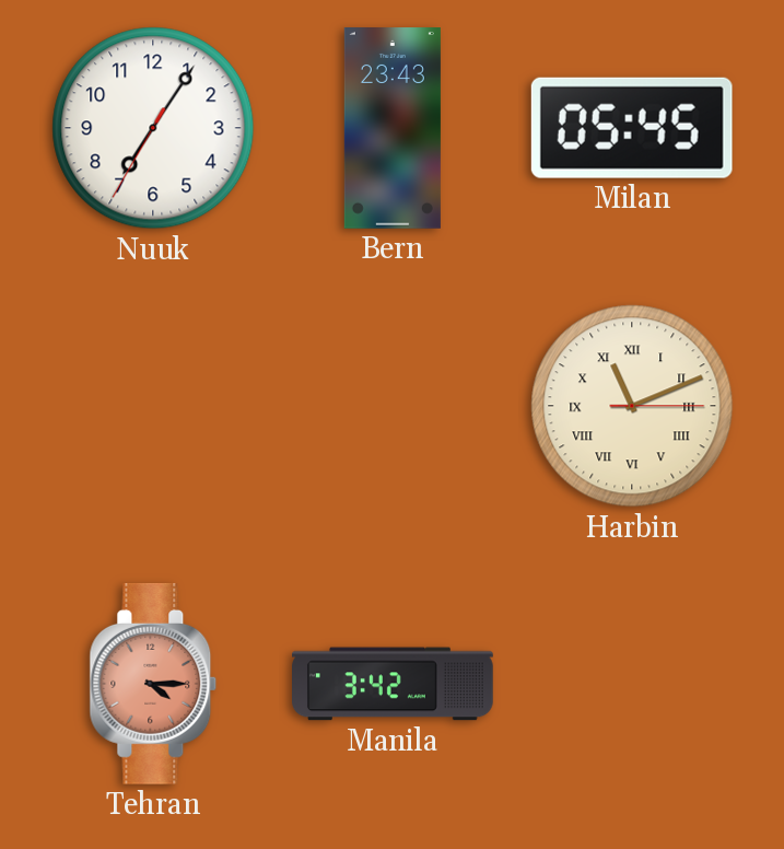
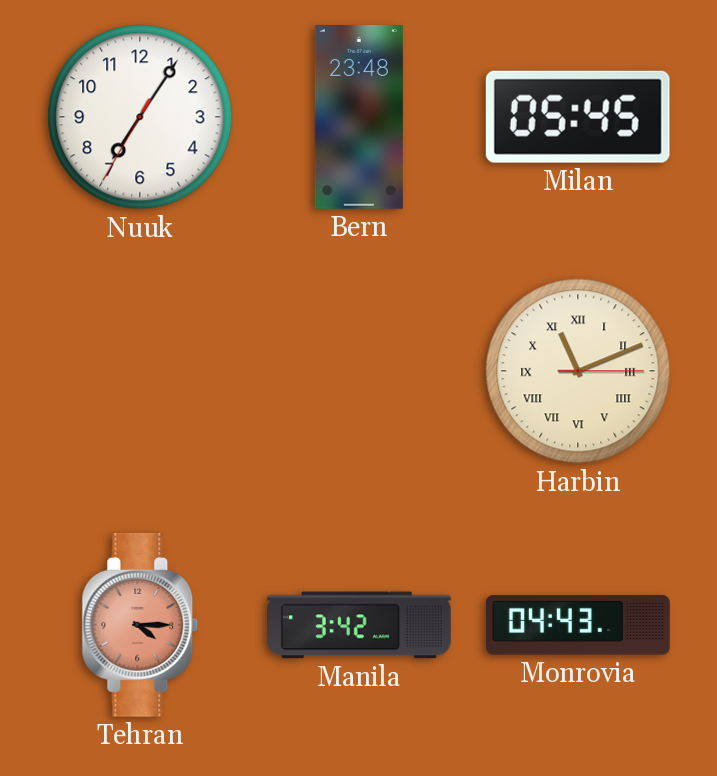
Bern: 23:43 -> 23:48
Monrovia: none -> 04:43
